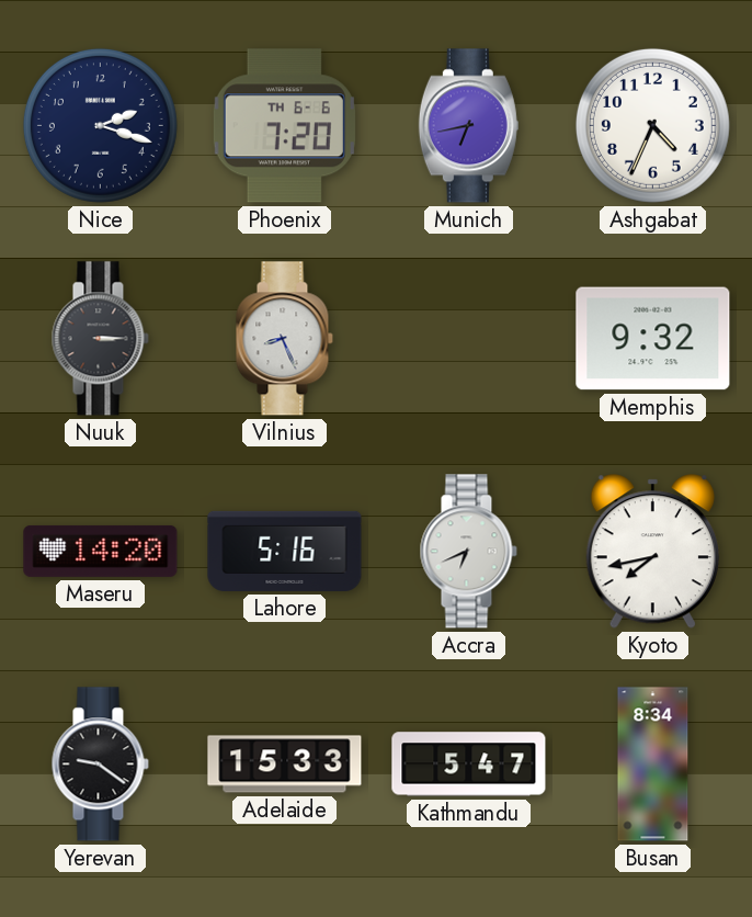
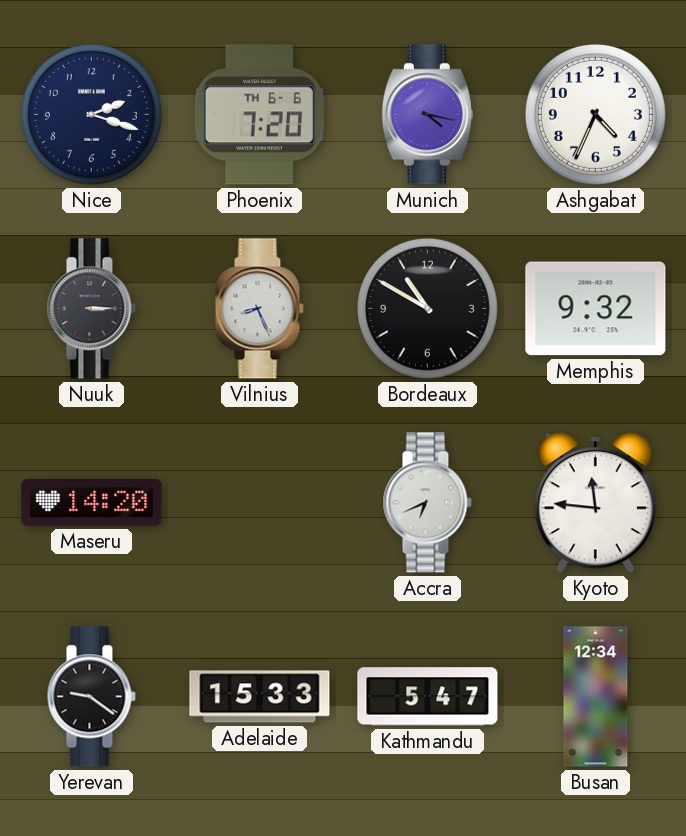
Munich: 6:43 -> 4:17
Bordeaux: none -> 10:50
Lahore: 5:16 -> none
Kyoto: 7:43 -> 11:46
Busan: 8:34 -> 12:34
